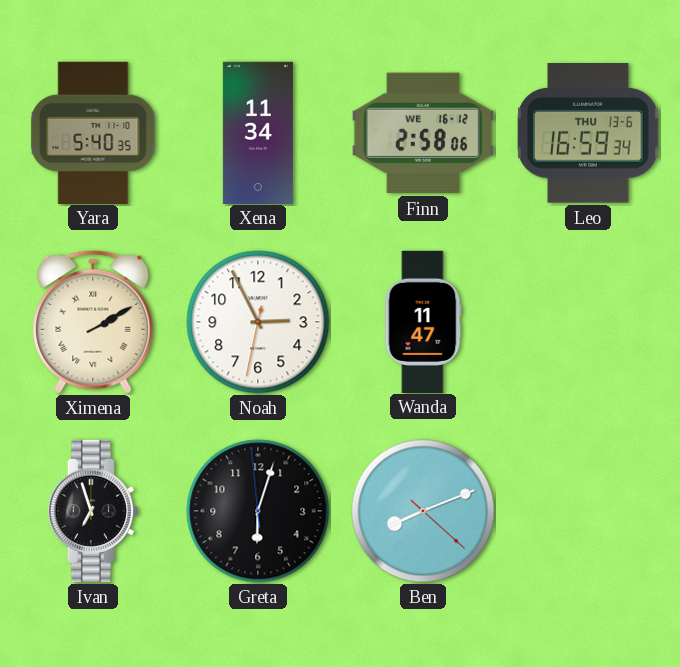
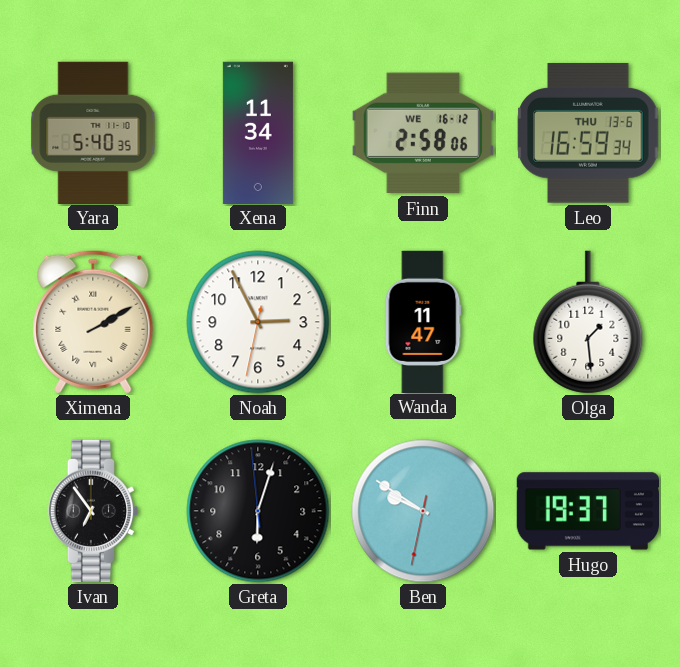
Olga: none -> 1:29
Ivan: 6:57 -> 6:54
Ben: 8:11 -> 9:50
Hugo: none -> 19:37
